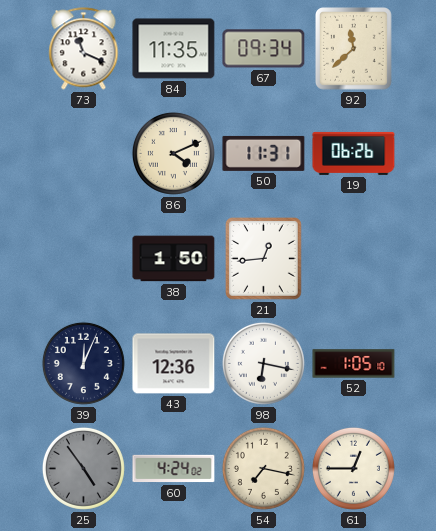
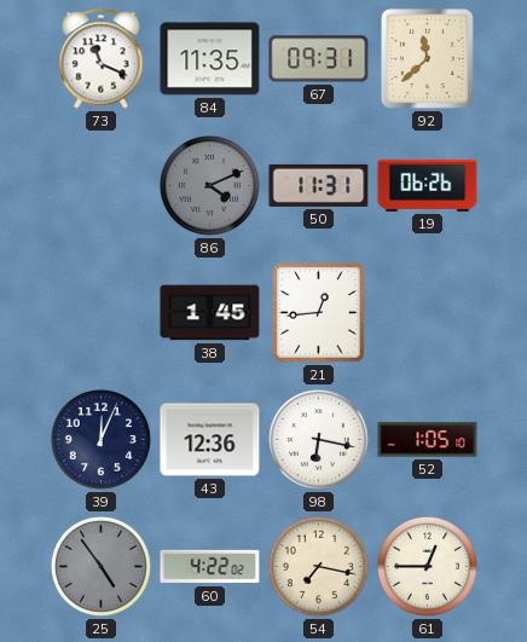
67: 09:34 -> 09:31
86 dial: cream -> grey
38: 1:50 -> 1:45
60: 4:24 -> 4:22
